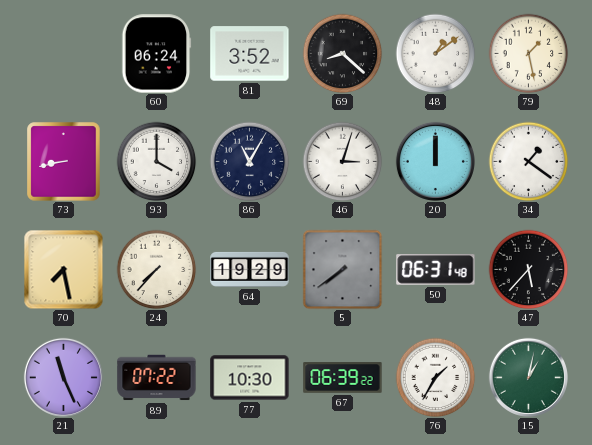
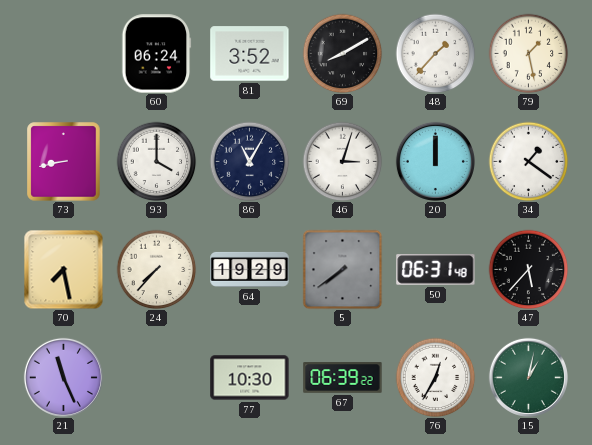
69: 8:22 -> 8:10
48: 1:09 -> 1:37
89: 07:22 -> none
76: 1:35 -> 12:35
